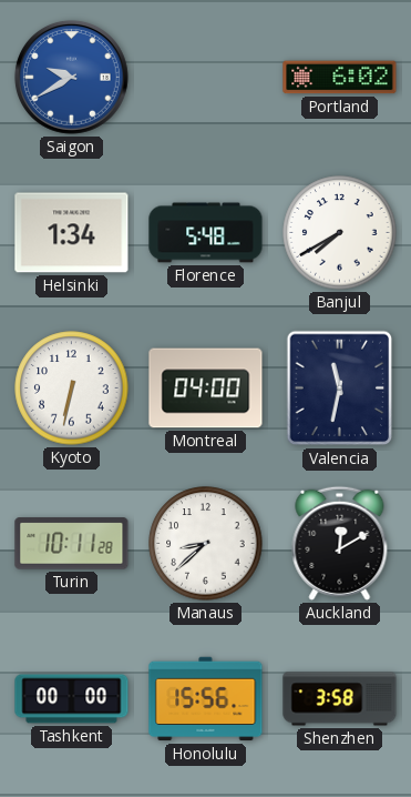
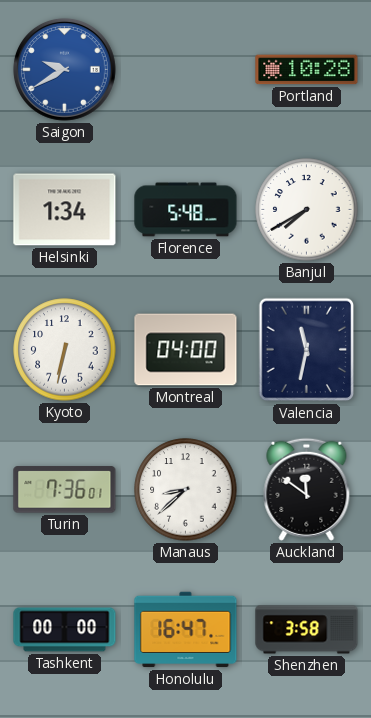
Portland: 6:02 -> 10:28
Turin: 10:11 -> 7:36
Auckland: 12:10 -> 11:51
Honolulu: 15:56 -> 16:47
